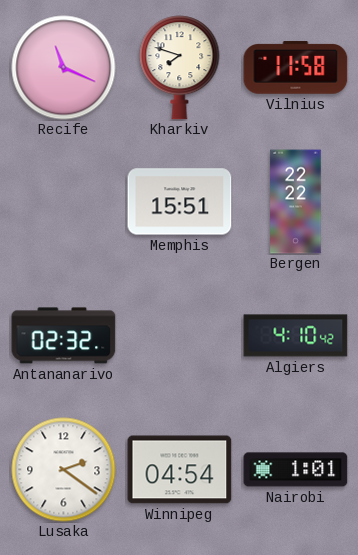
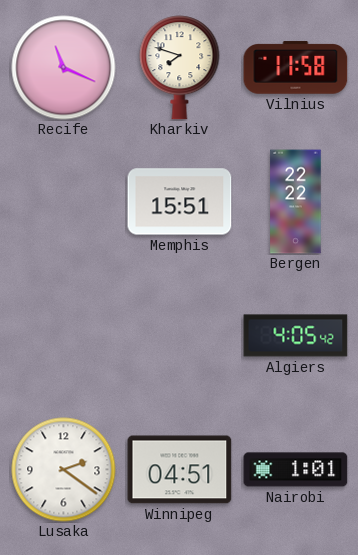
Antananarivo: 02:32 -> none
Algiers: 4:10 -> 4:05
Winnipeg: 04:54 -> 04:51
